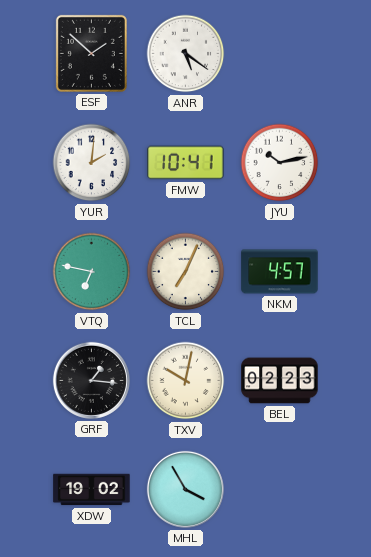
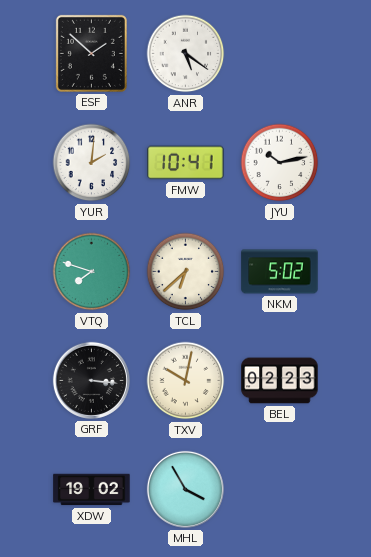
VTQ: 6:47 -> 7:48
TCL: 7:04 -> 6:38
NKM: 4:57 -> 5:02
GRF: 1:16 -> 3:16
